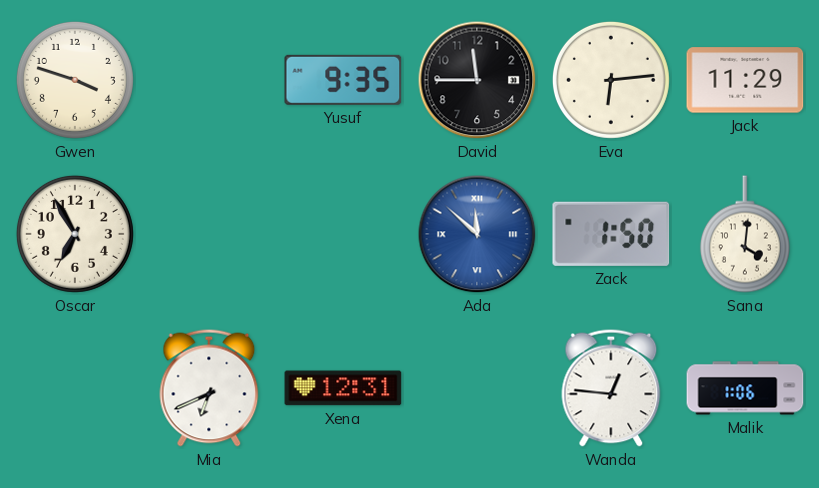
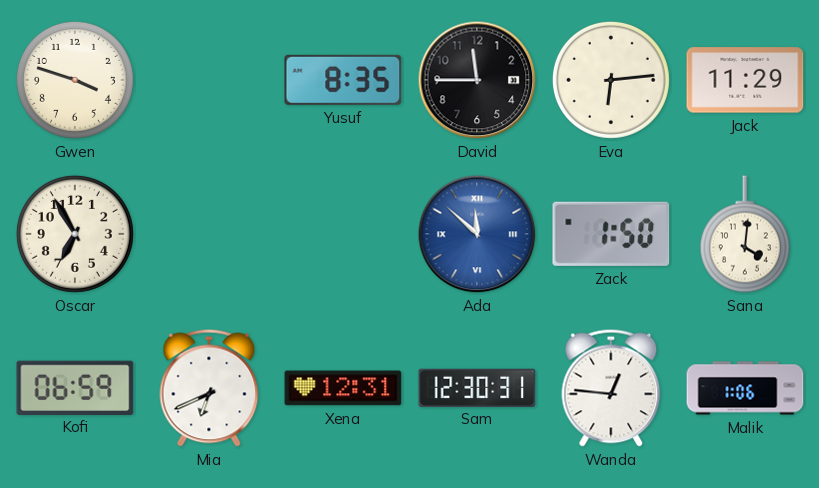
Yusuf: 9:35 -> 8:35
Kofi: none -> 06:59
Sam: none -> 12:30
